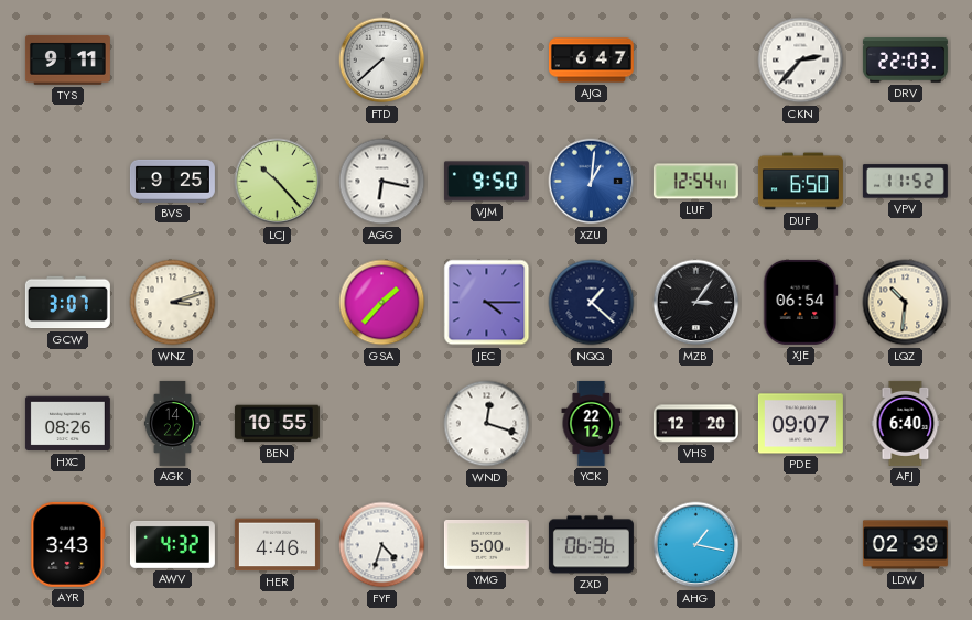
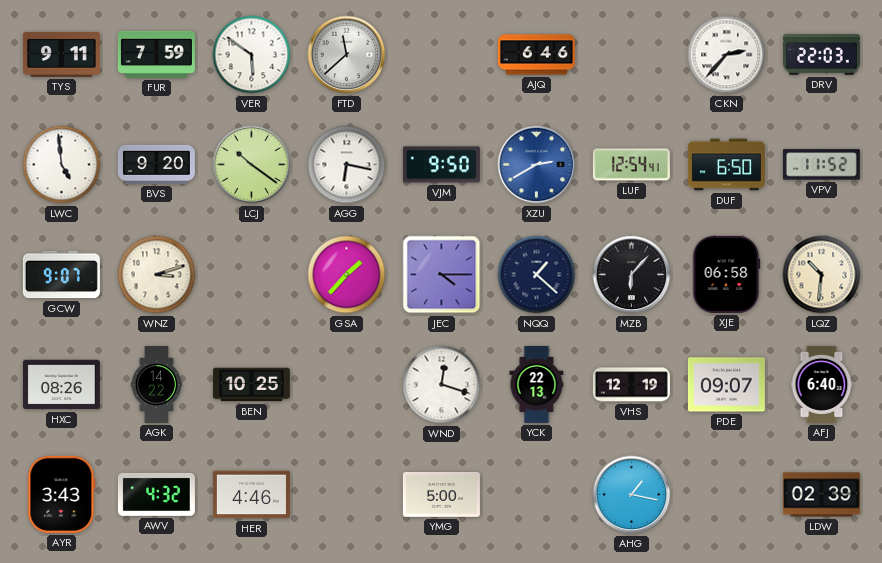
FUR: none -> 7:59
VER: none -> 5:51
FTD: 7:38 -> 11:38
AJQ: 6:47 -> 6:46
LWC: none -> 4:59
BVS: 9:25 -> 9:20
LCJ: 10:23 -> 10:21
XZU: 1:01 -> 2:40
GCW: 3:07 -> 9:07
MZB: 3:06 -> 6:07
XJE: 06:54 -> 06:58
BEN: 10:55 -> 10:25
YCK: 22:12 -> 22:13
VHS: 12:20 -> 12:19
FYF: 4:33 -> none
ZXD: 06:36 -> none
